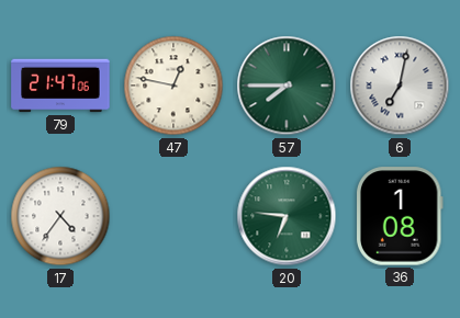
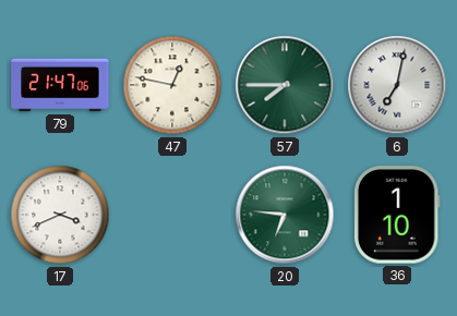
17: 4:36 -> 3:41
36: 1:08 -> 1:10
